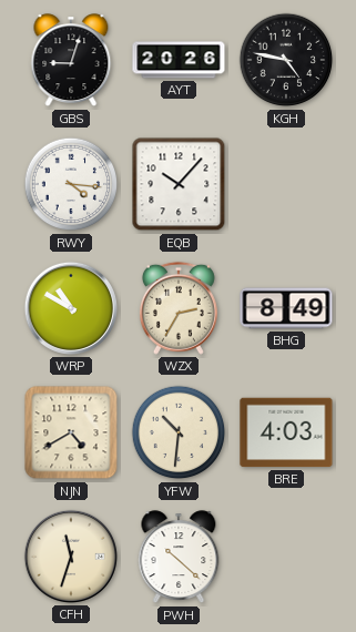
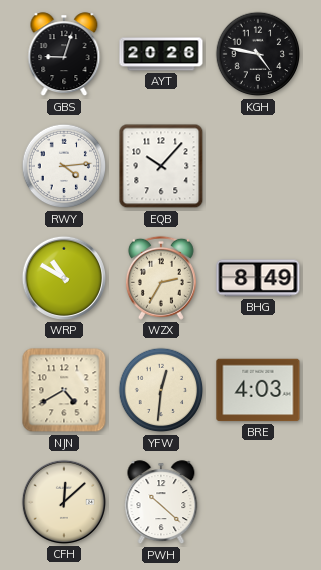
RWY: 4:16 -> 4:14
YFW: 10:31 -> 12:31
CFH: 11:33 -> 12:08
